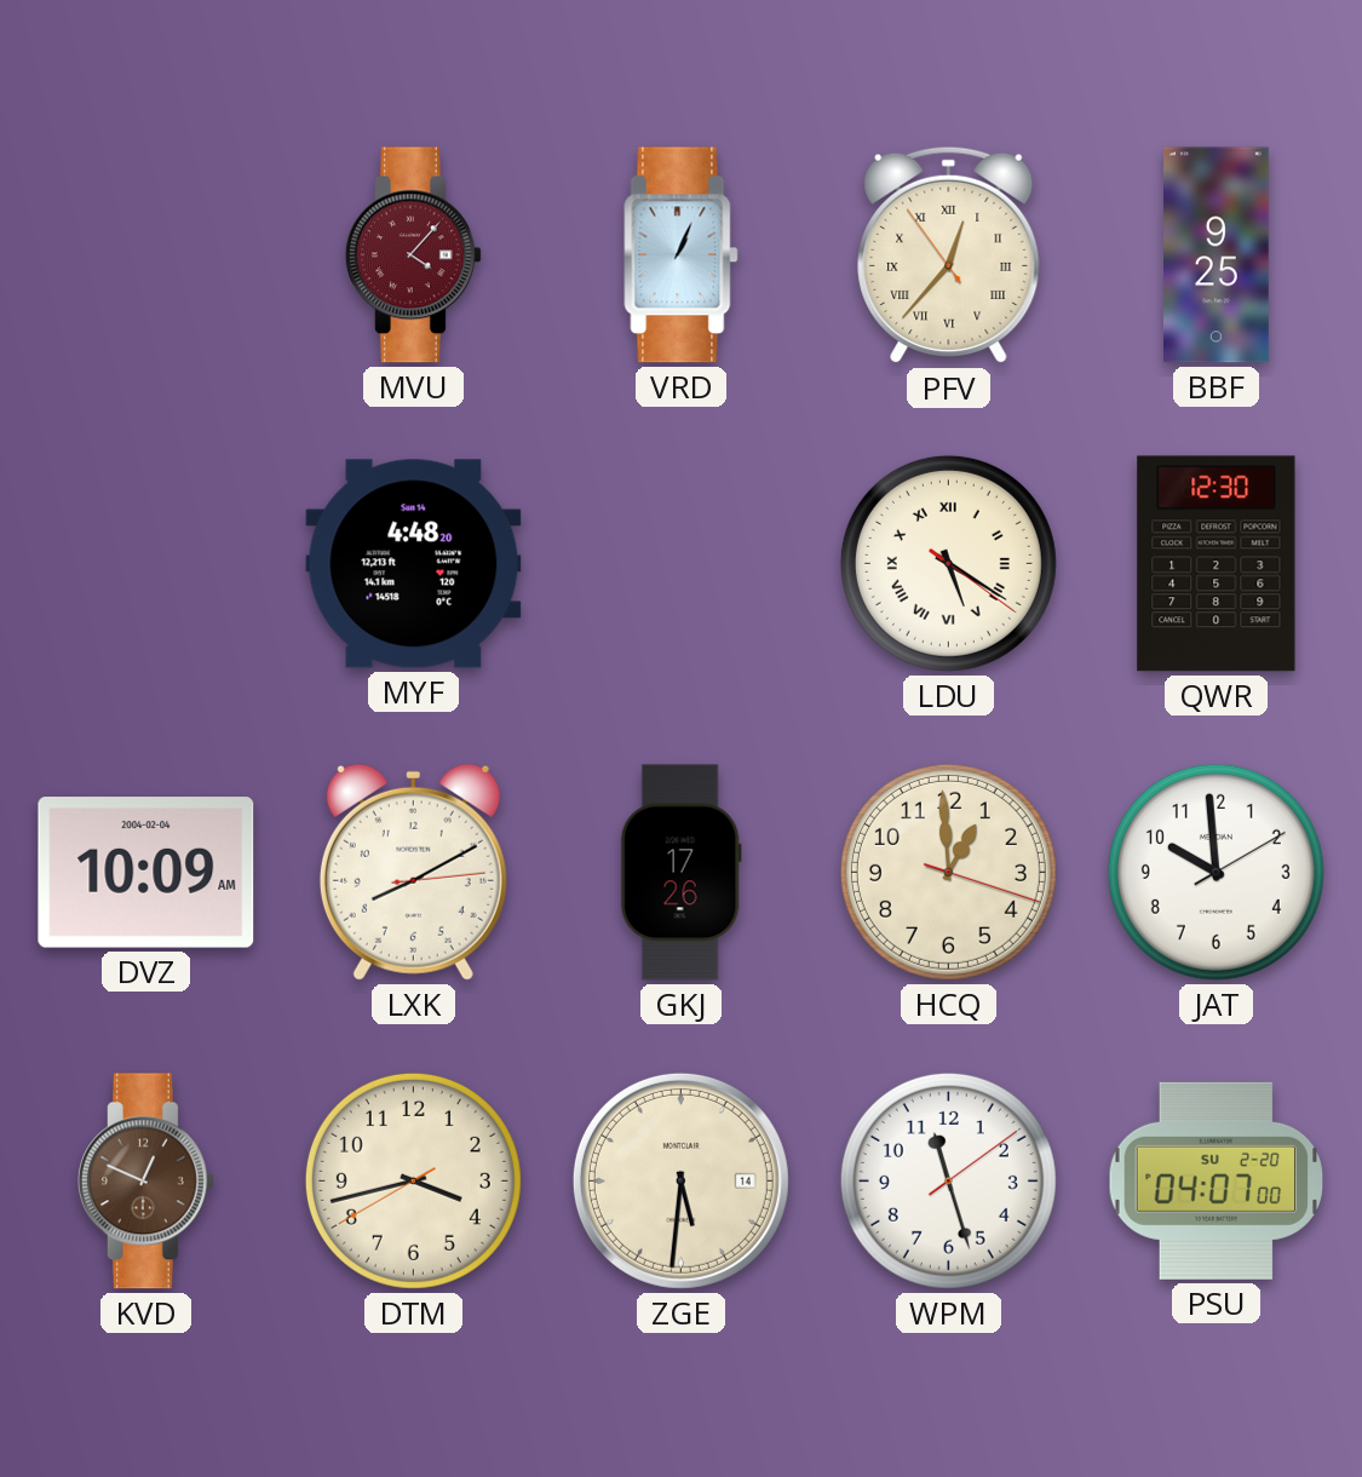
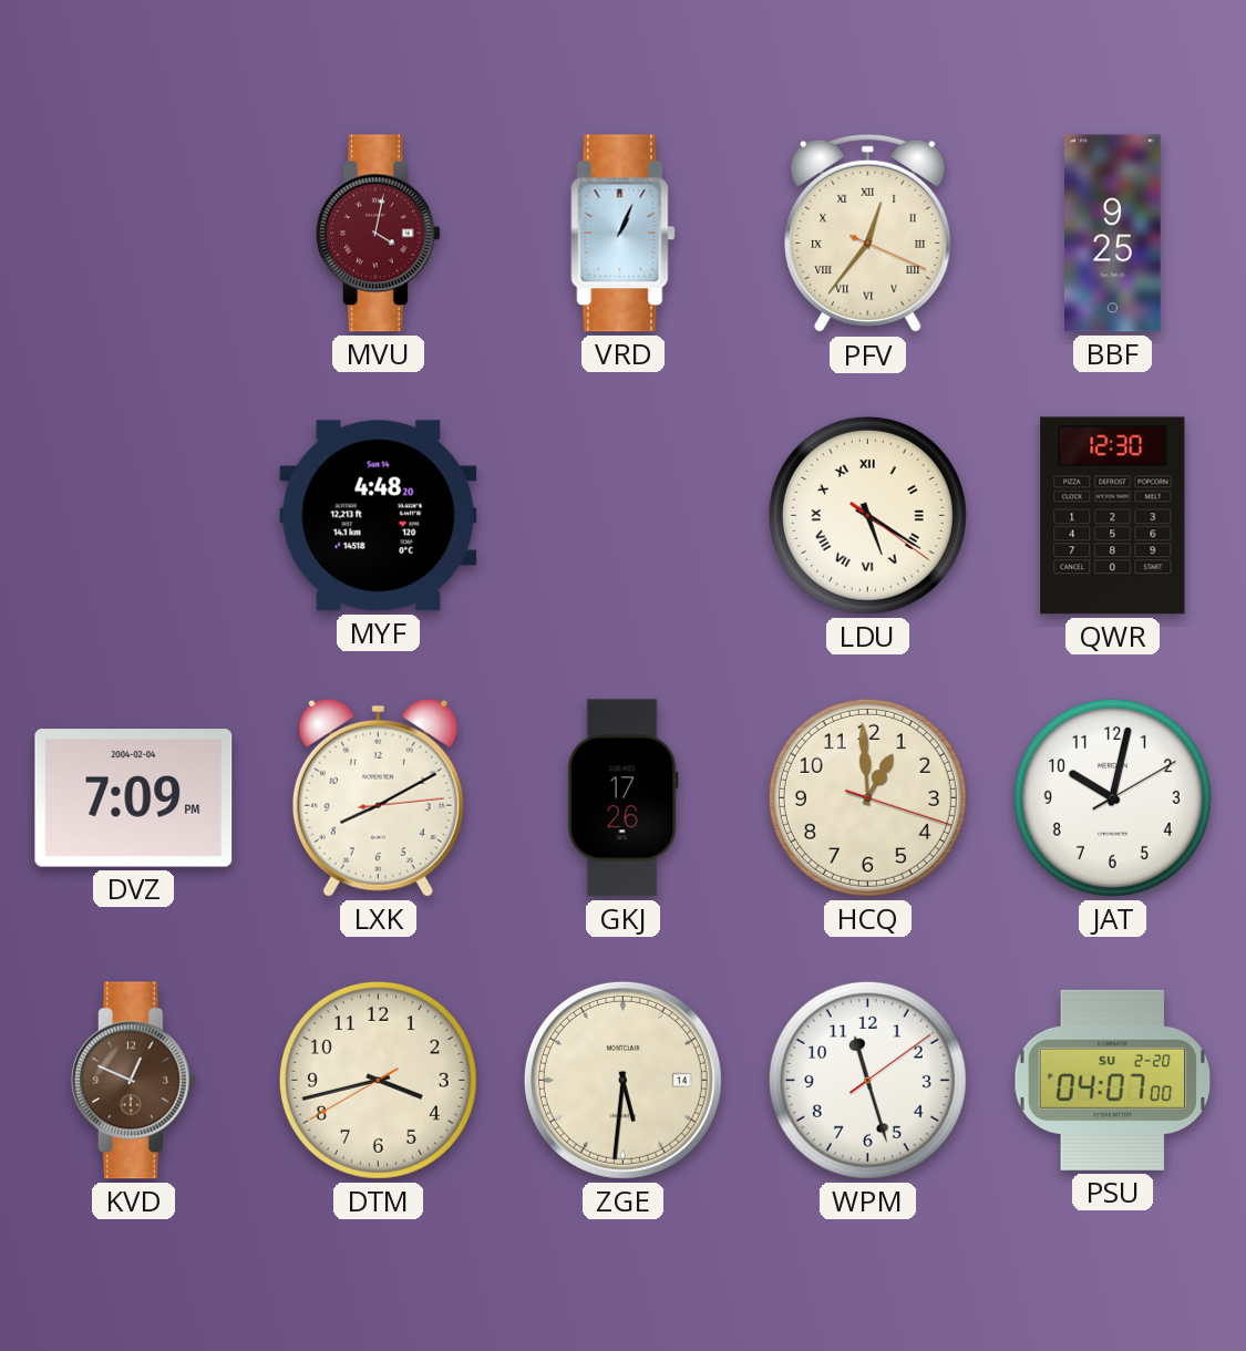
MVU: 4:07 -> 4:02
PFV: 12:36:54 -> 12:36:19
DVZ: 10:09 -> 7:09
JAT: 9:59 -> 10:02
